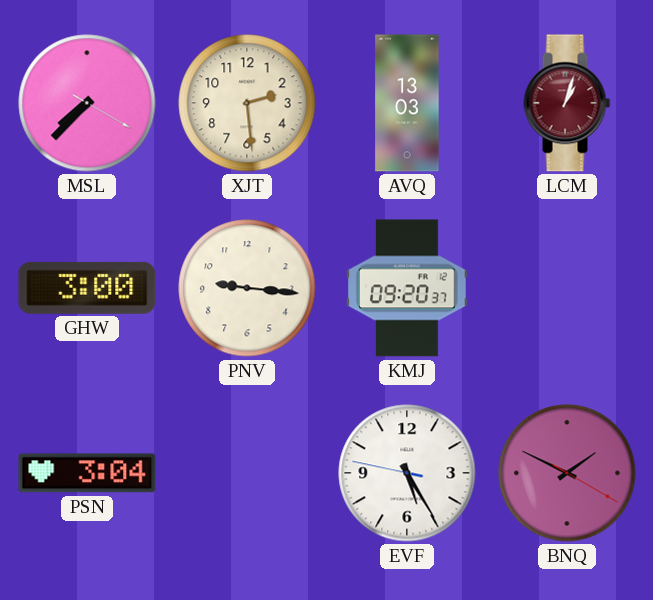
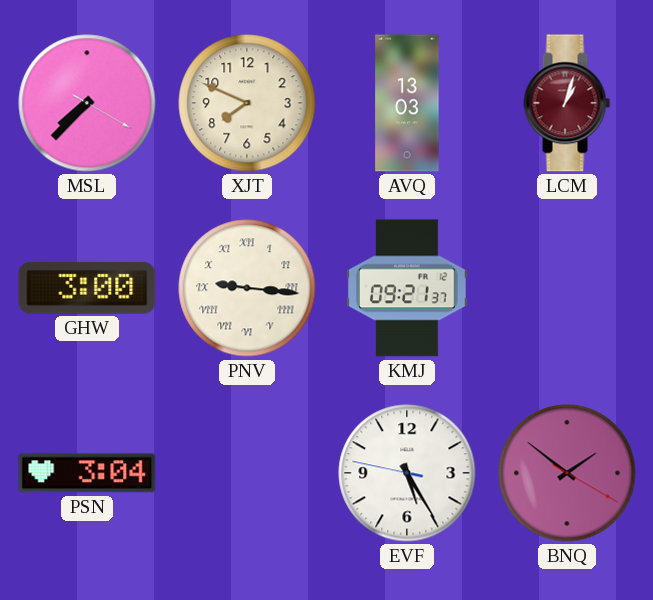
XJT: 2:29 -> 7:49
PNV numerals: Arabic -> Roman
KMJ: 09:20 -> 09:21
BNQ: 1:49 -> 1:51
